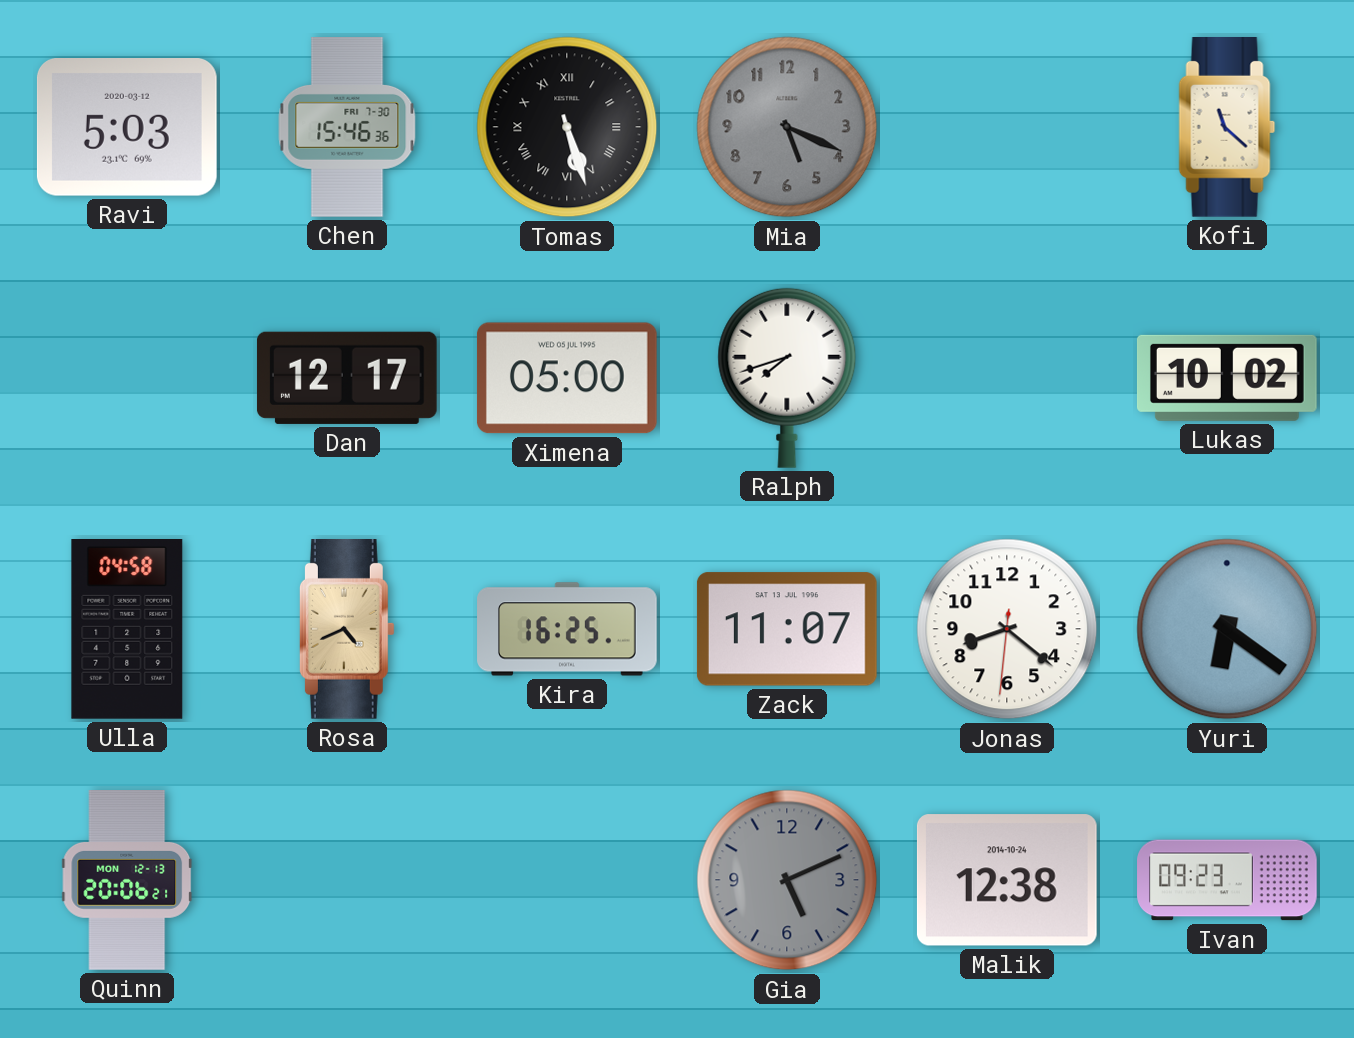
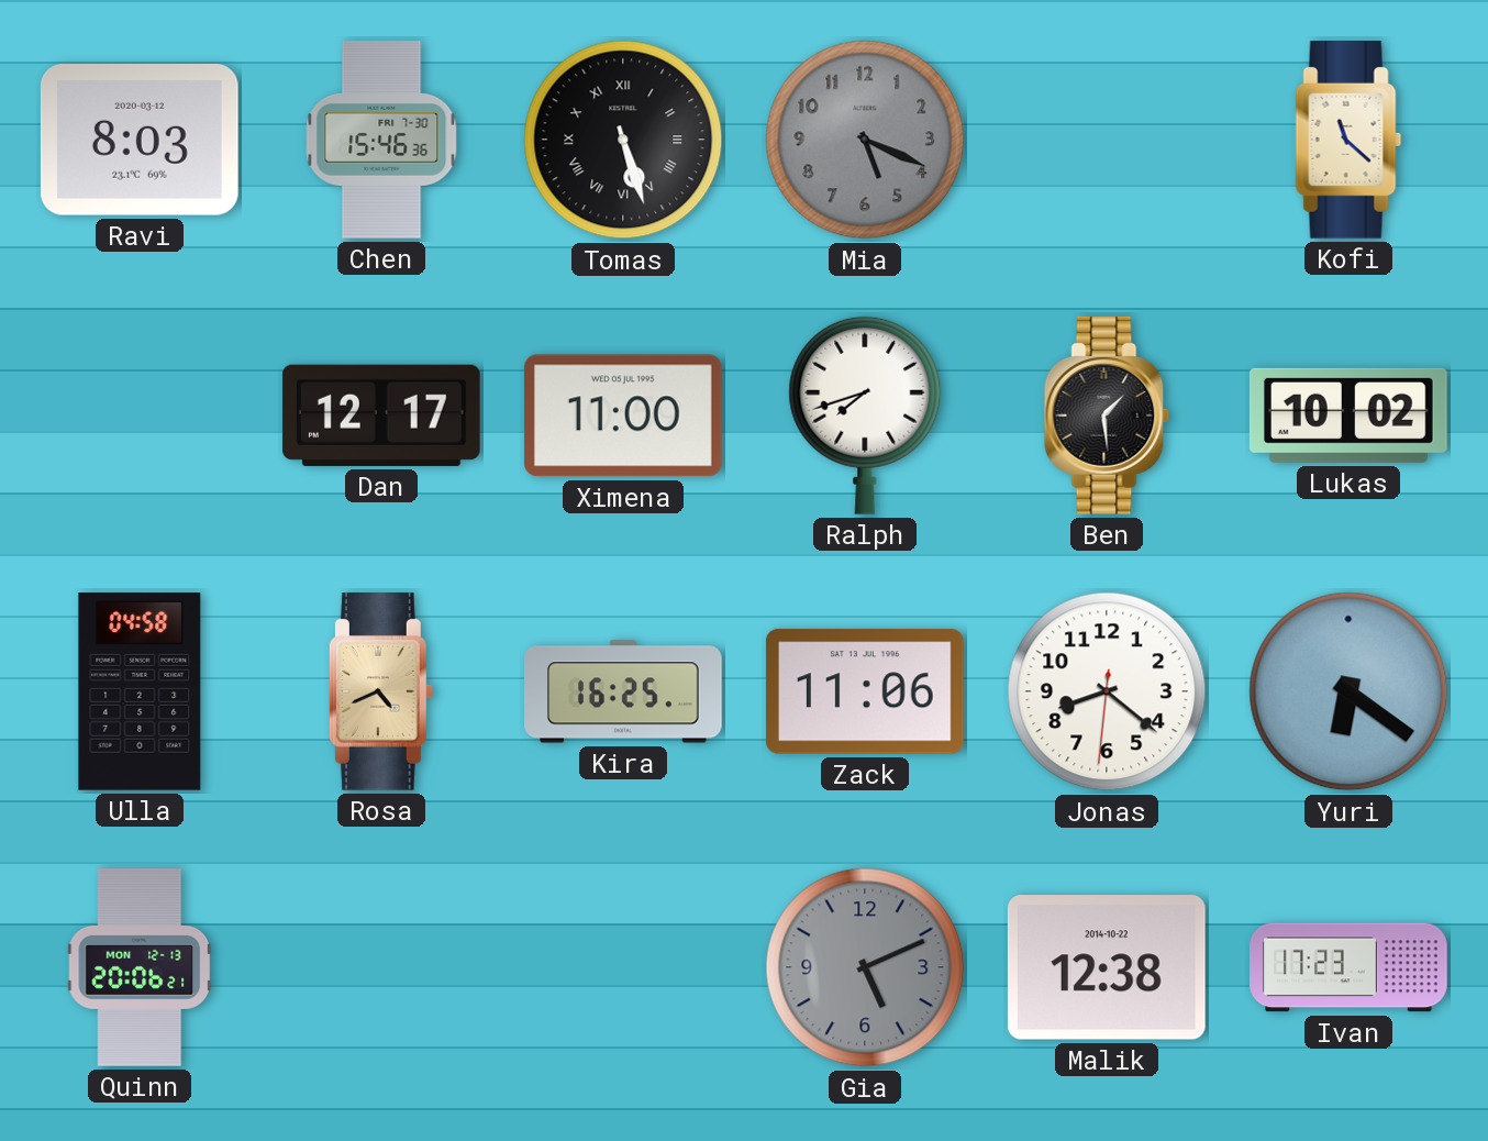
Ravi: 5:03 -> 8:03
Ximena: 05:00 -> 11:00
Ben: none -> 1:29
Zack: 11:07 -> 11:06
Malik date: 2014-10-24 -> 2014-10-22
Ivan: 09:23 -> 17:23
